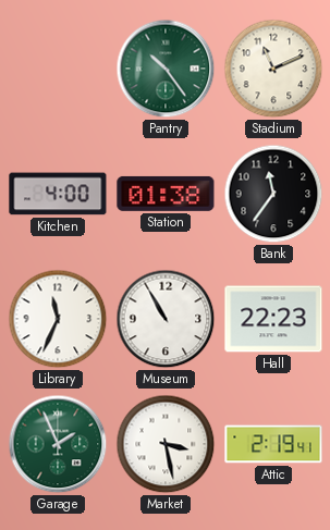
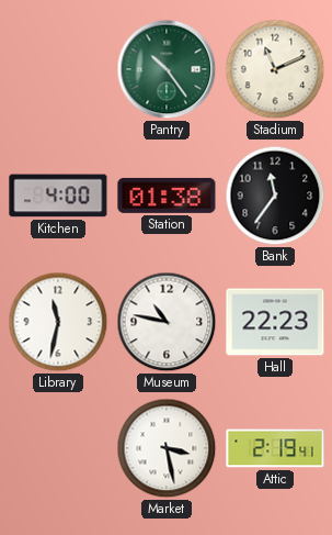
Library: 11:34 -> 11:32
Museum: 10:55 -> 10:47
Garage: 1:56 -> none
